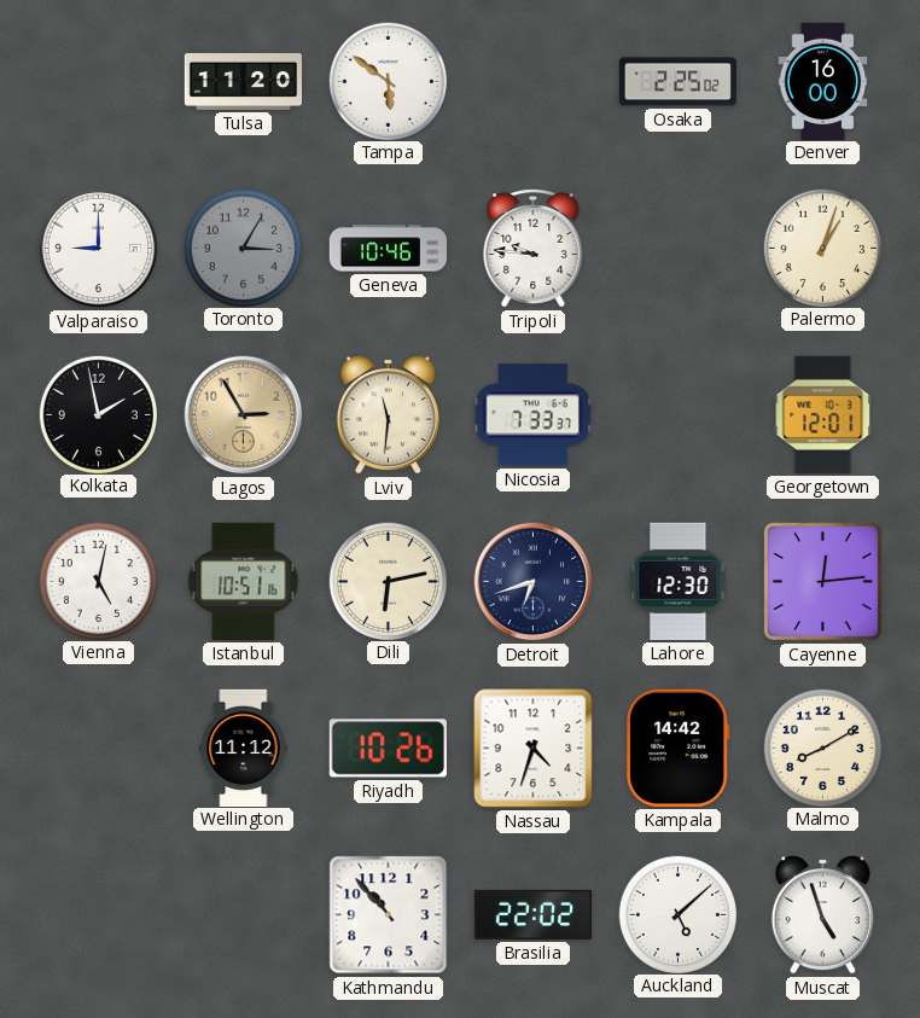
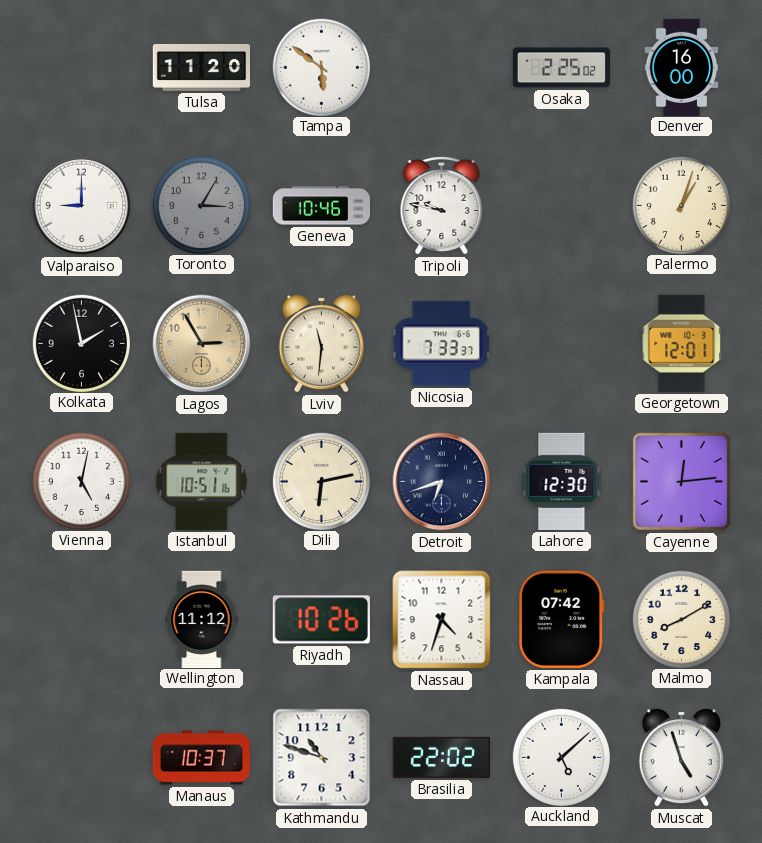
Tripoli: 9:46 -> 9:47
Kampala: 14:42 -> 07:42
Manaus: none -> 10:37
Kathmandu: 10:53 -> 10:48
